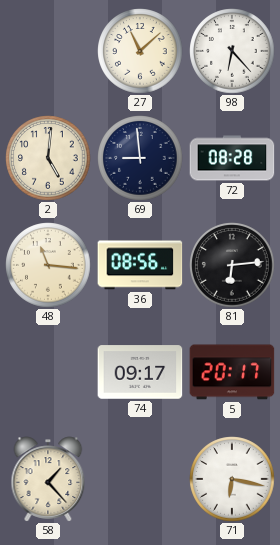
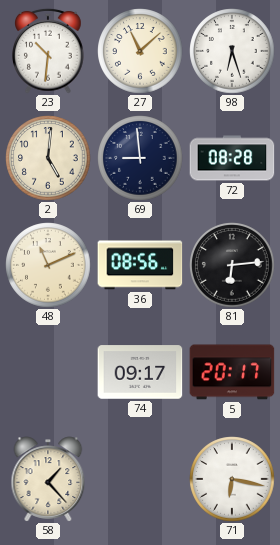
23: none -> 10:31
98: 6:23 -> 6:27
48: 11:16 -> 11:11
